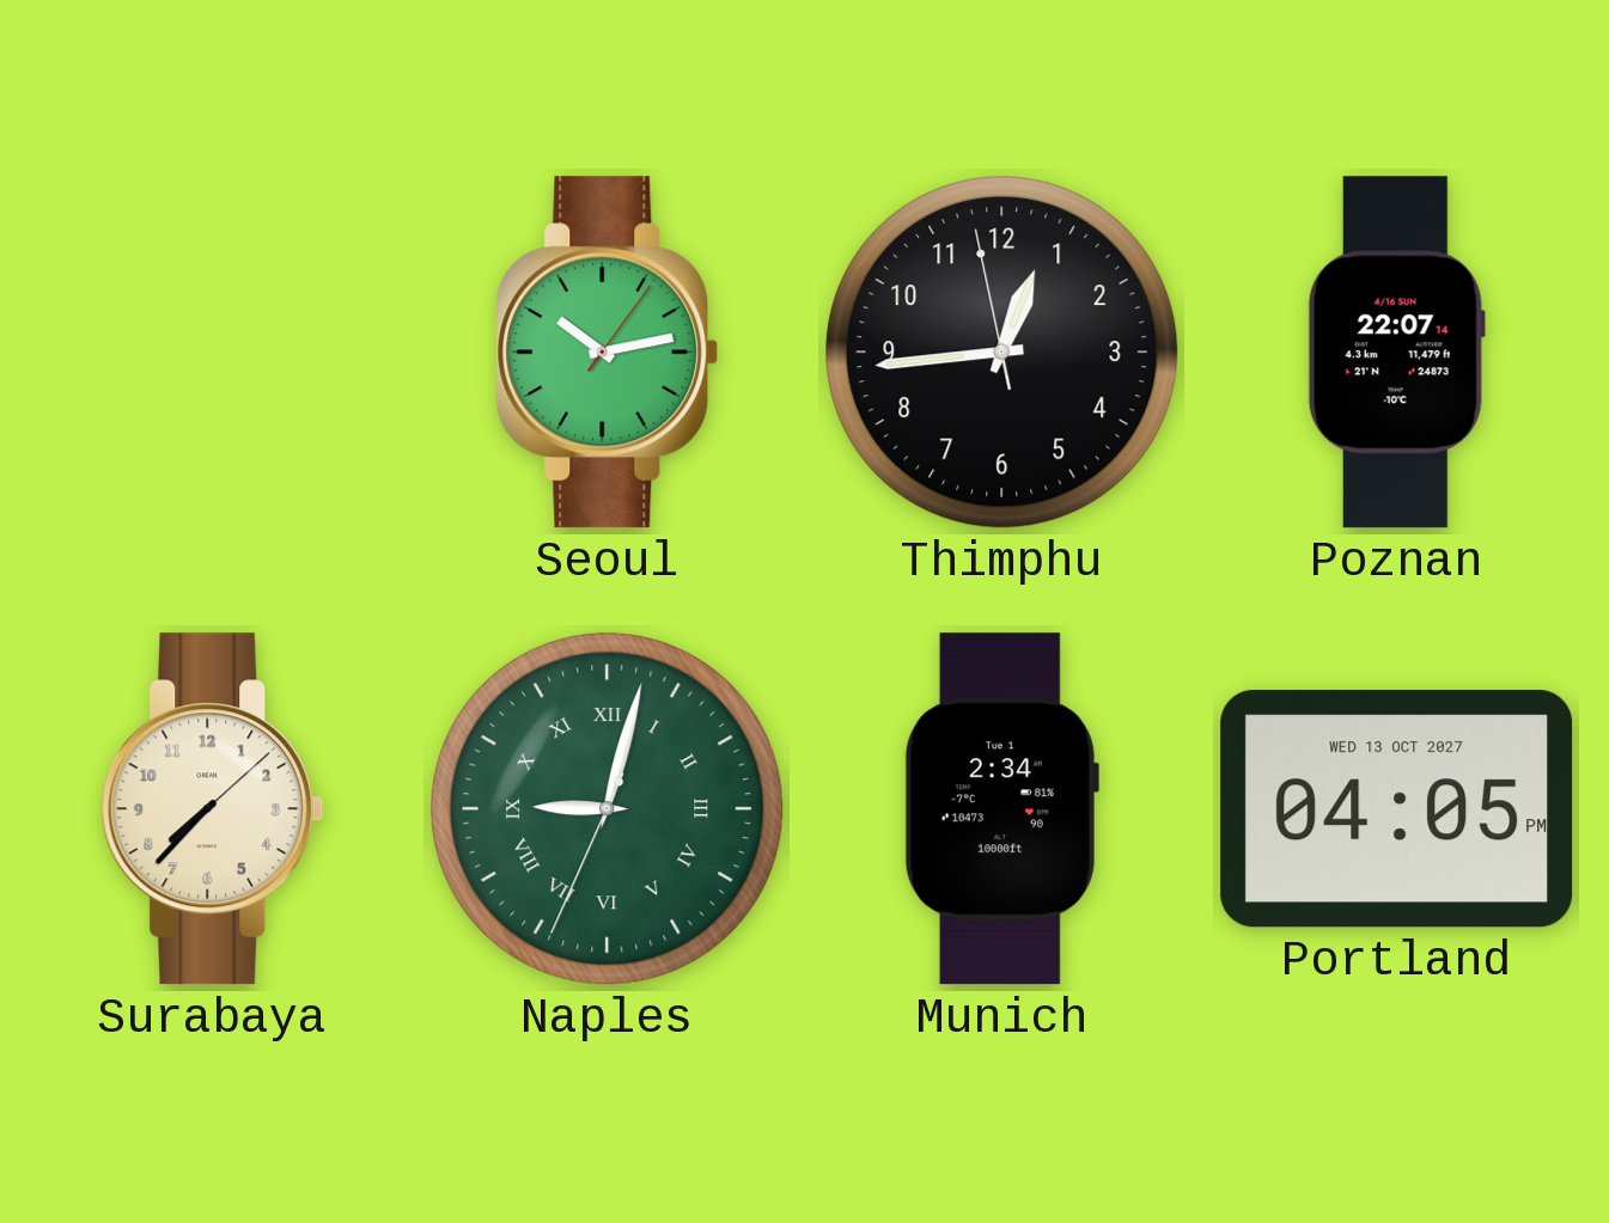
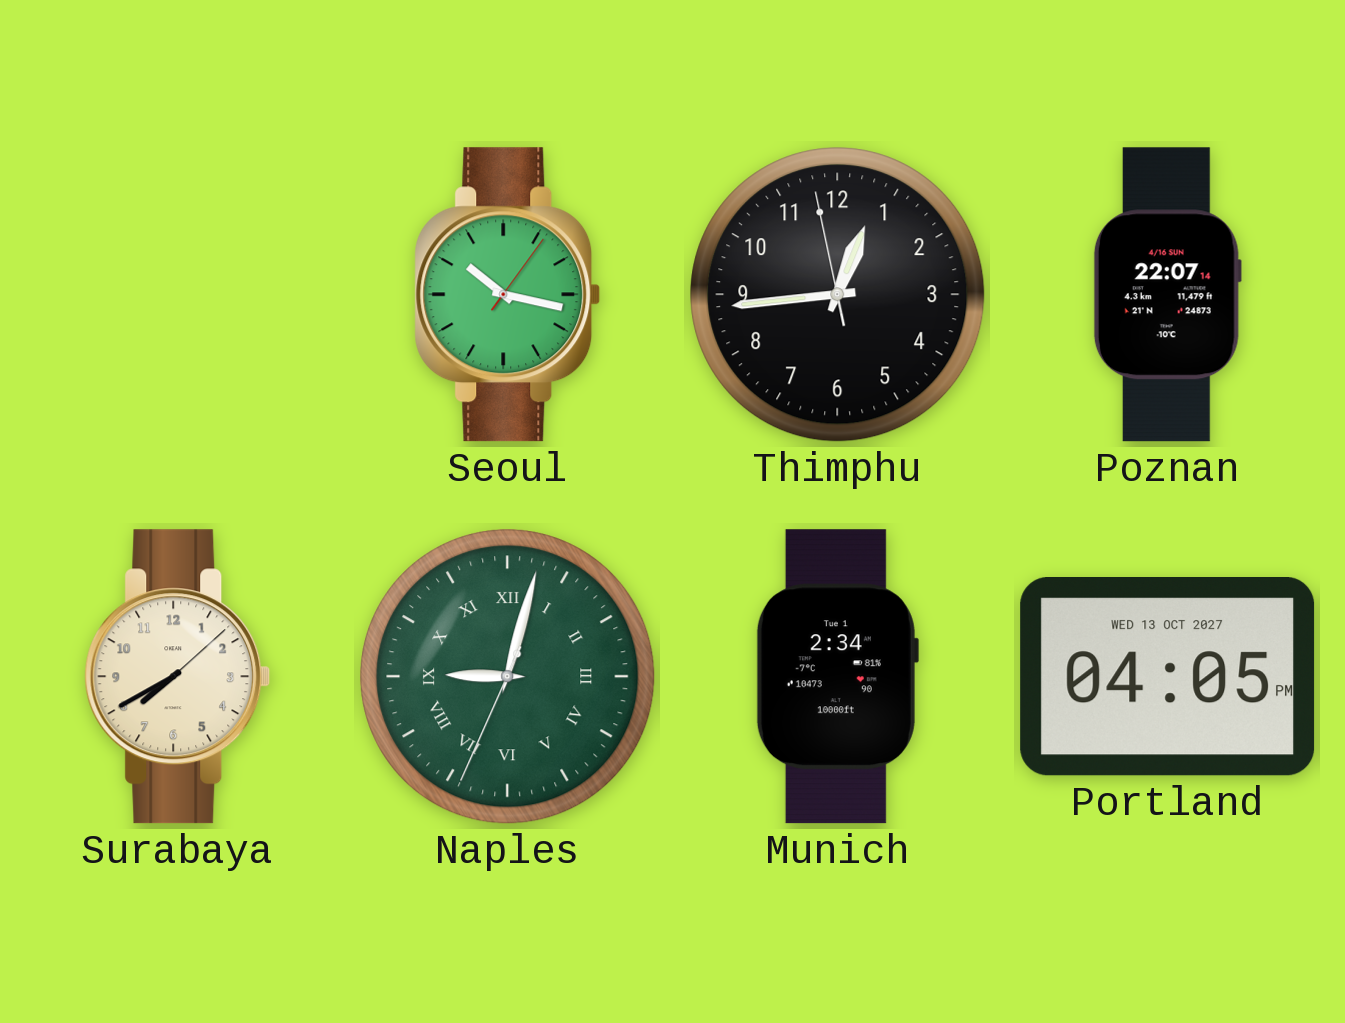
Seoul: 10:13 -> 10:17
Surabaya: 7:37 -> 7:40
